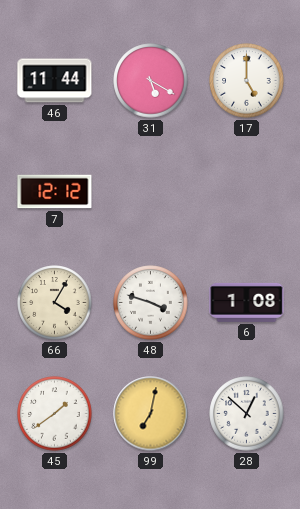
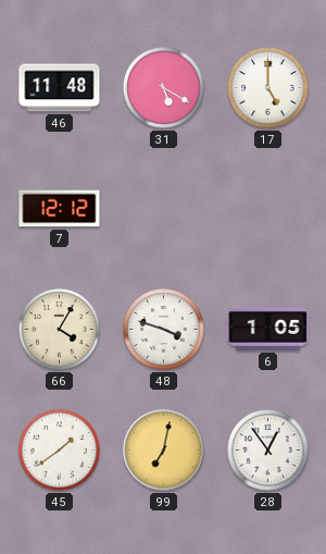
46: 11:44 -> 11:48
6: 1:08 -> 1:05
28: 12:52 -> 12:54
